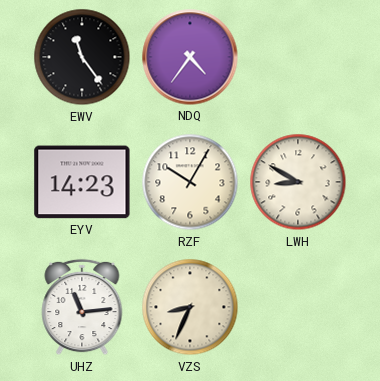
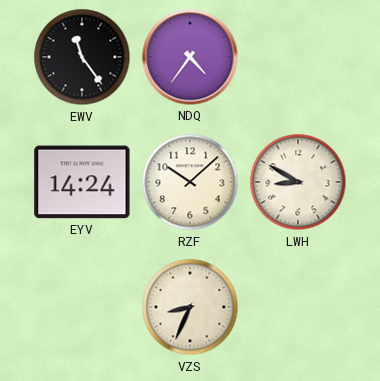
EYV: 14:23 -> 14:24
RZF: 10:05 -> 10:08
UHZ: 11:14 -> none
